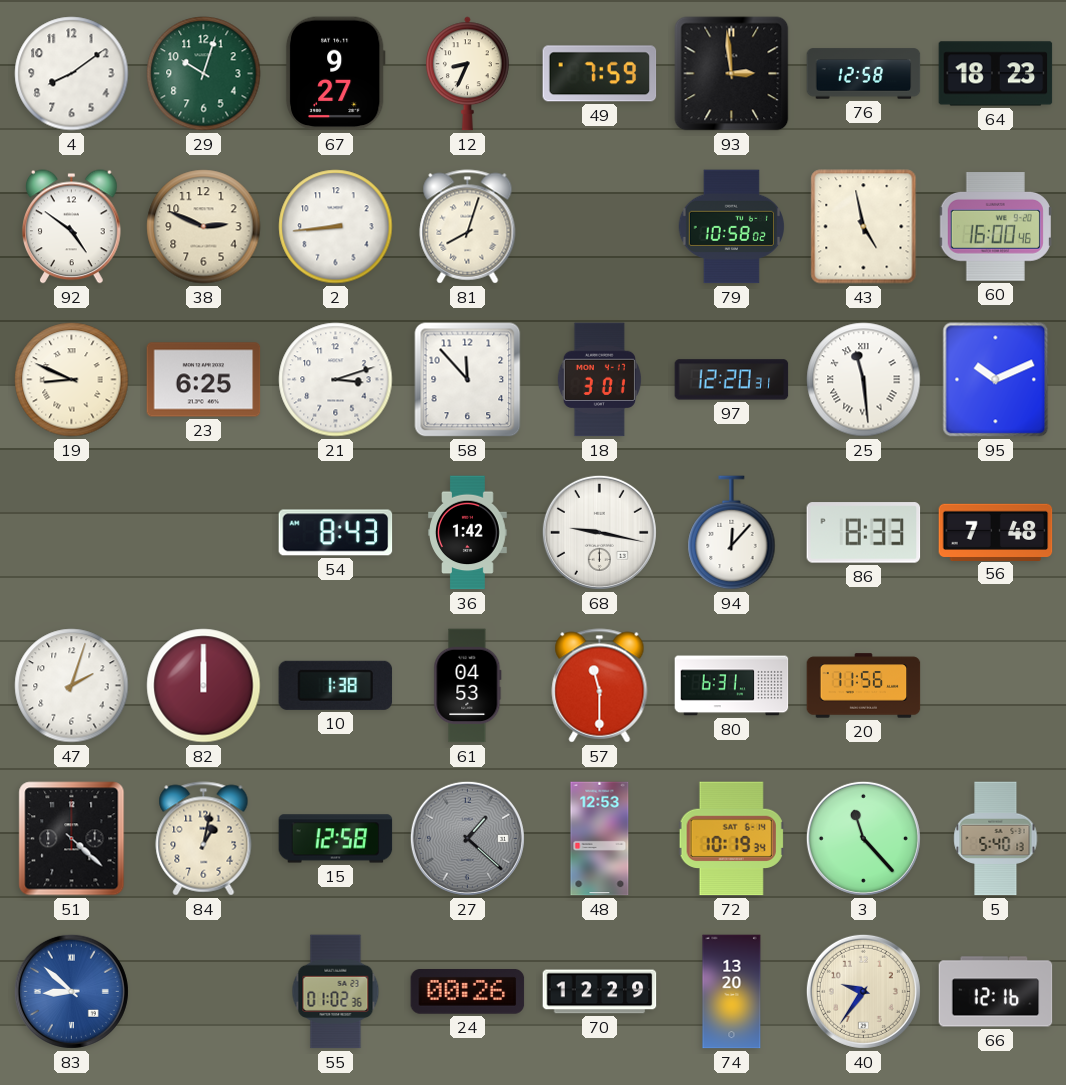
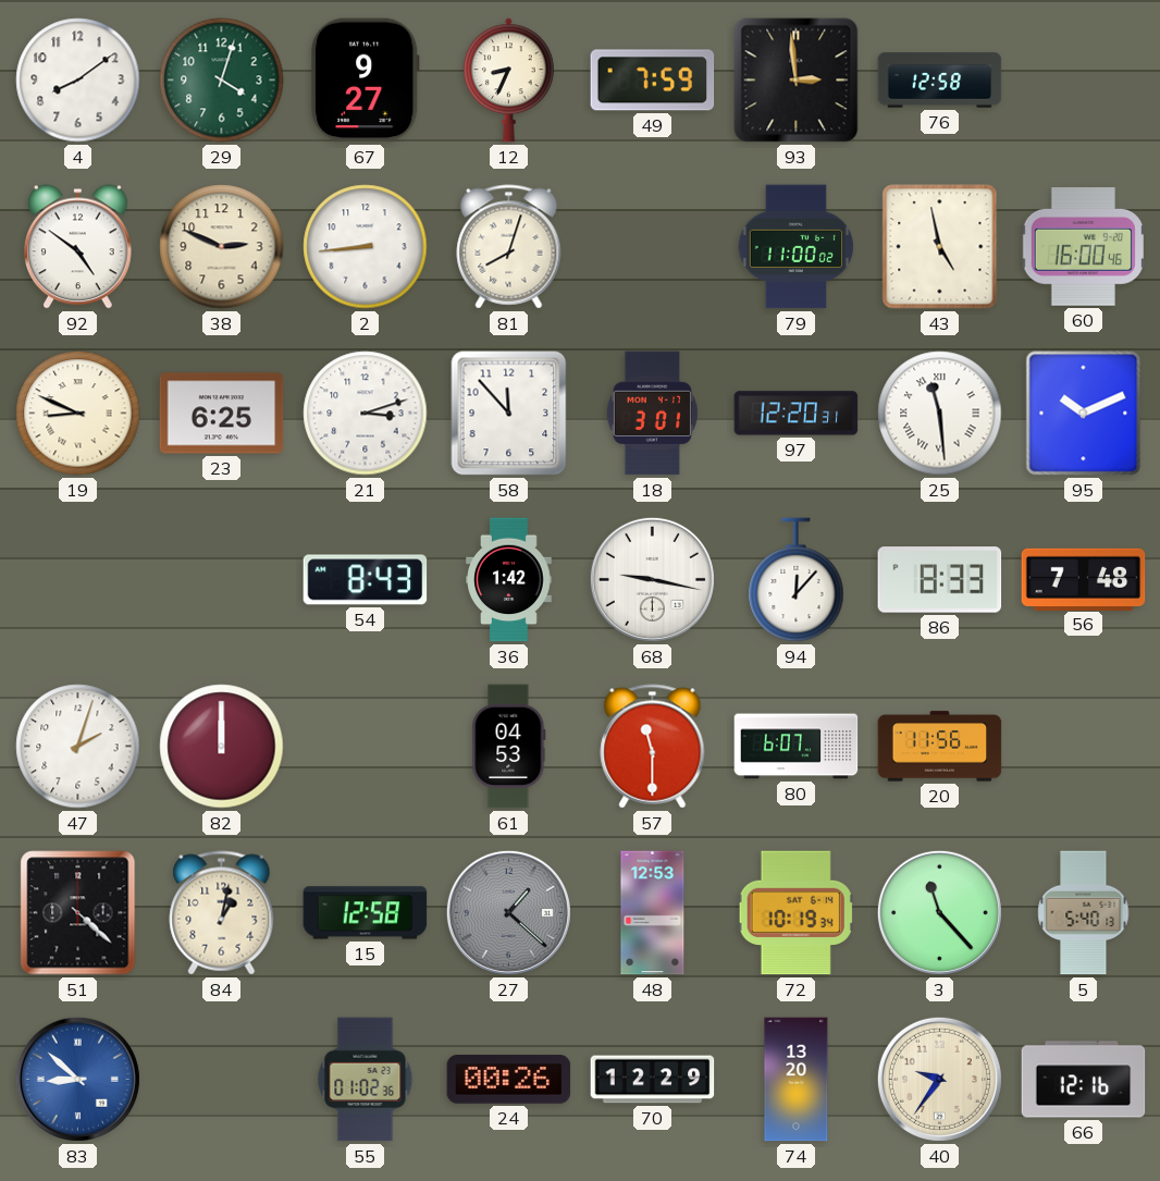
29: 10:03 -> 4:03
64: 18:23 -> none
79: 10:58 -> 11:00
10: 1:38 -> none
80: 6:31 -> 6:07
